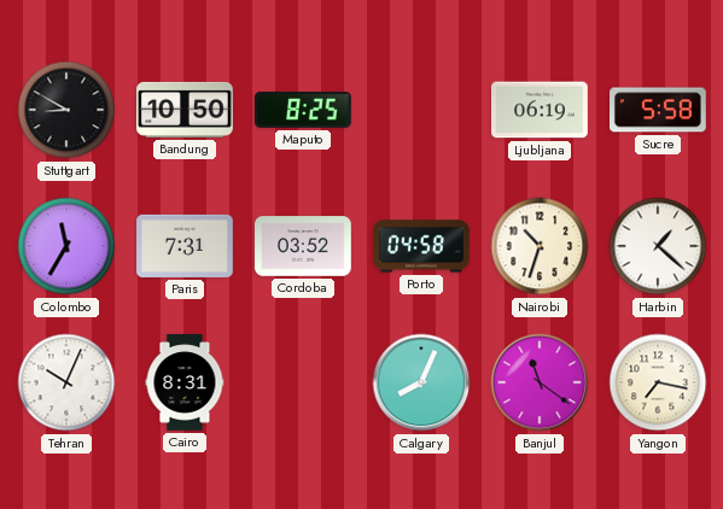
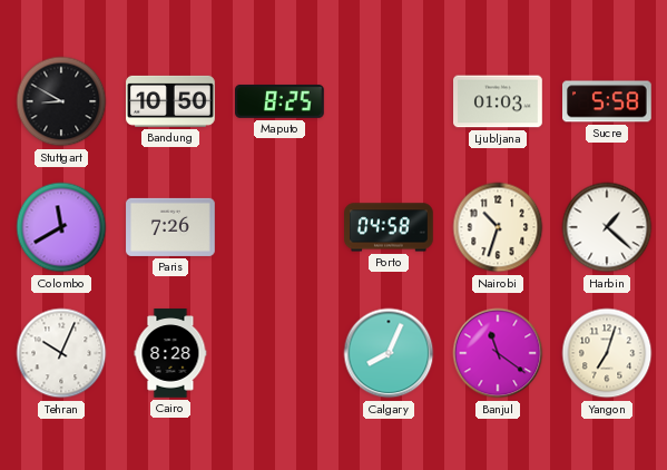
Ljubljana: 06:19 -> 01:03
Colombo: 11:35 -> 11:40
Paris: 7:31 -> 7:26
Cordoba: 03:52 -> none
Cairo: 8:31 -> 8:28
Yangon: 7:17 -> 7:03
